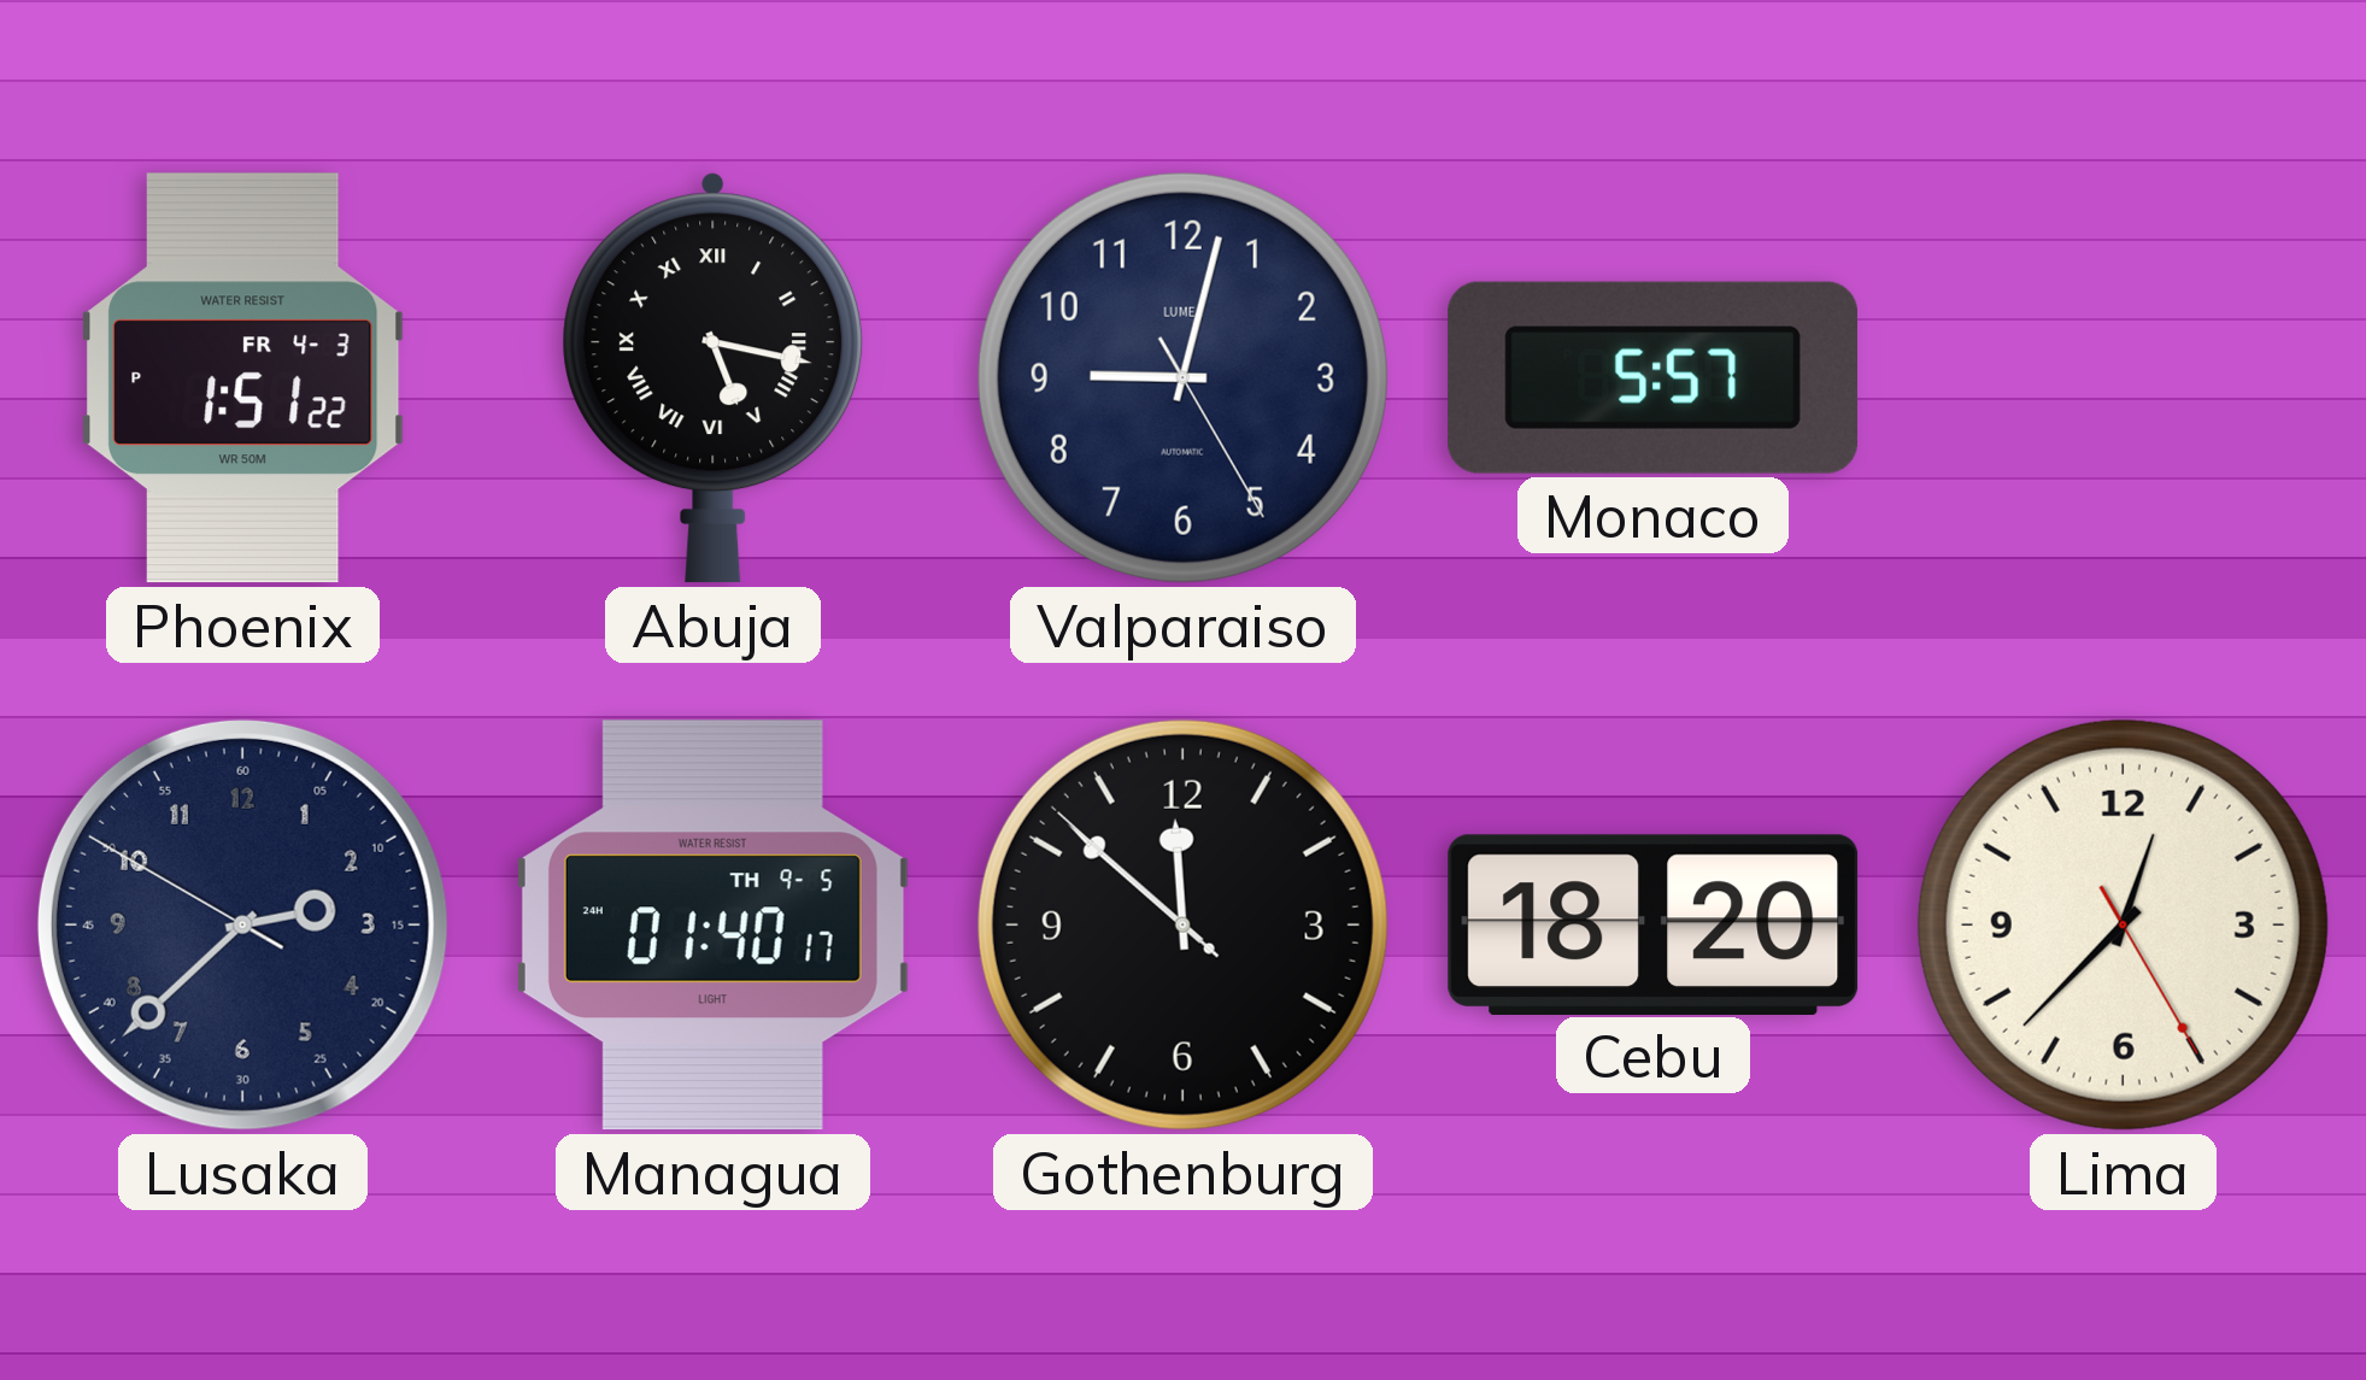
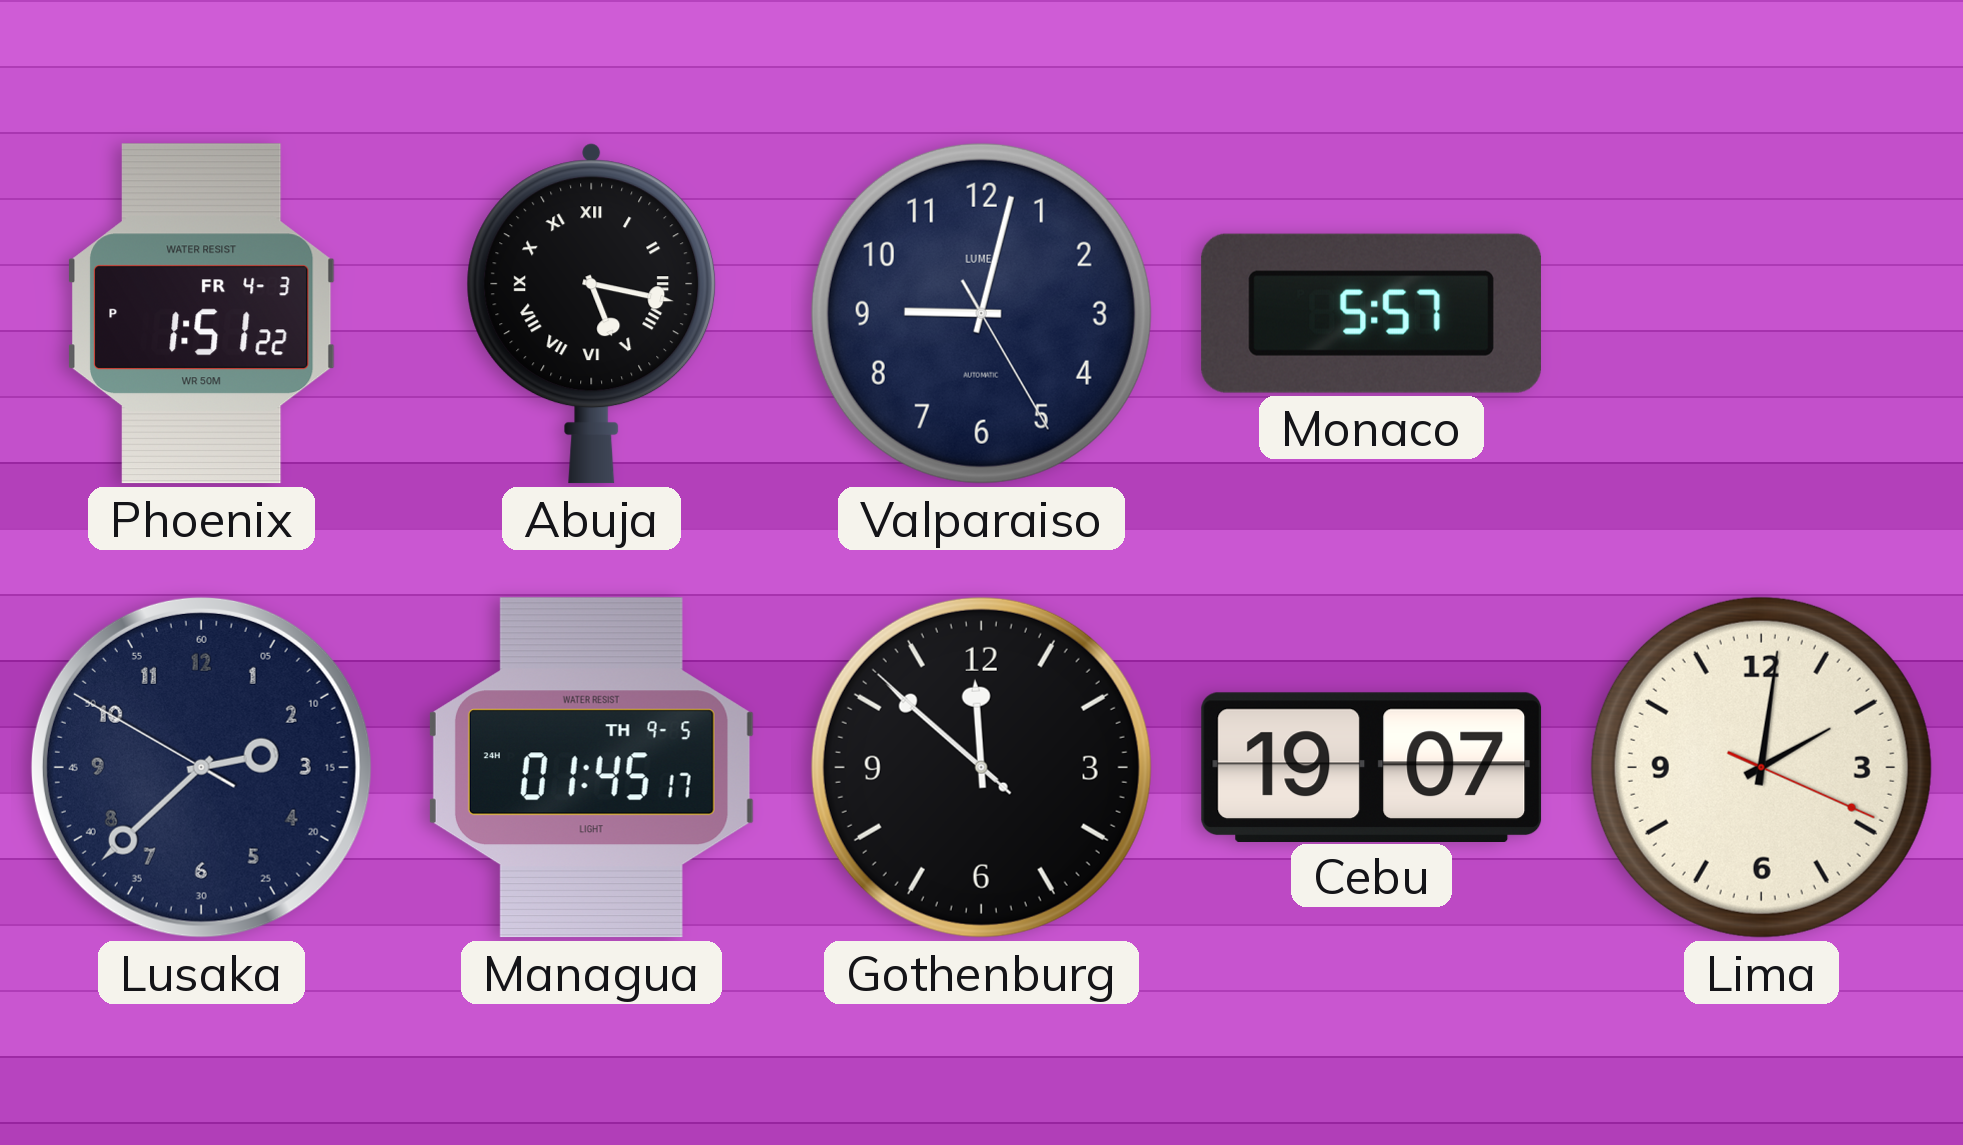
Managua: 01:40 -> 01:45
Cebu: 18:20 -> 19:07
Lima: 12:37 -> 2:01
